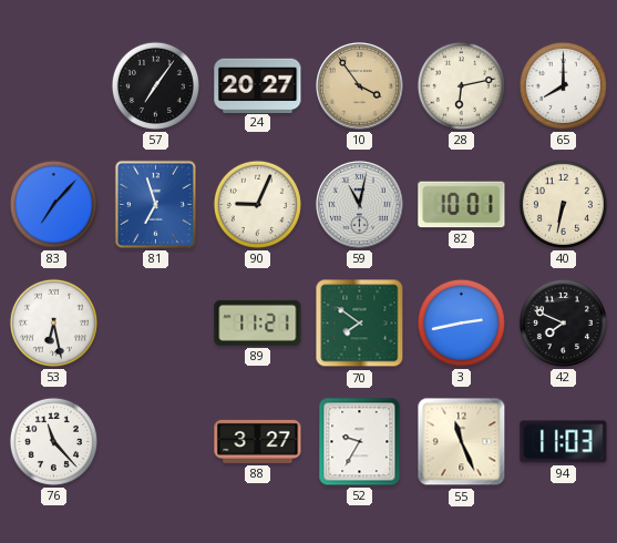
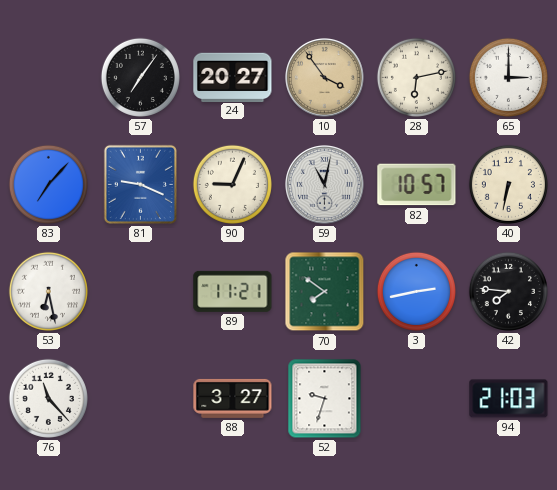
65: 8:00 -> 3:00
81: 6:57 -> 9:19
82: 10:01 -> 10:57
42: 7:49 -> 7:46
52: 9:35 -> 9:33
55: 11:26 -> none
94: 11:03 -> 21:03
